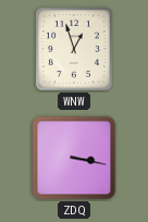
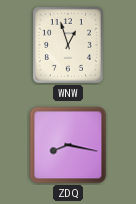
ZDQ: 3:17 -> 8:17
